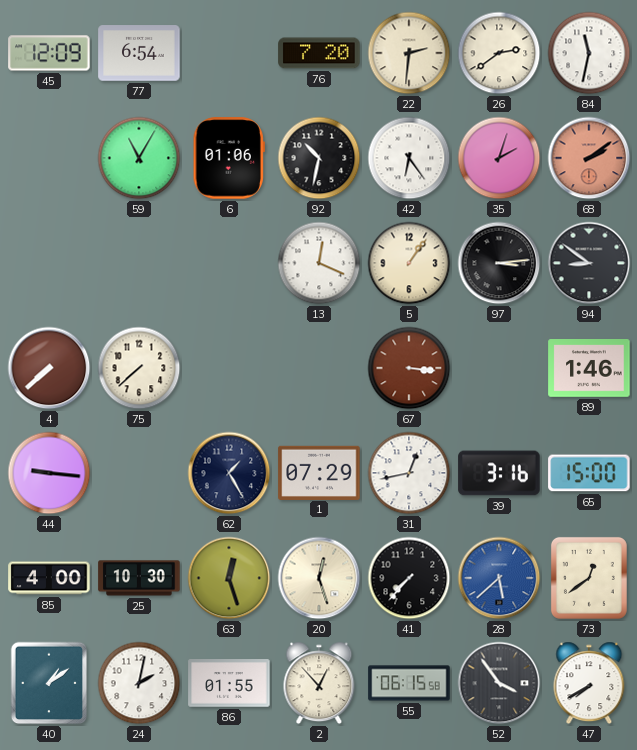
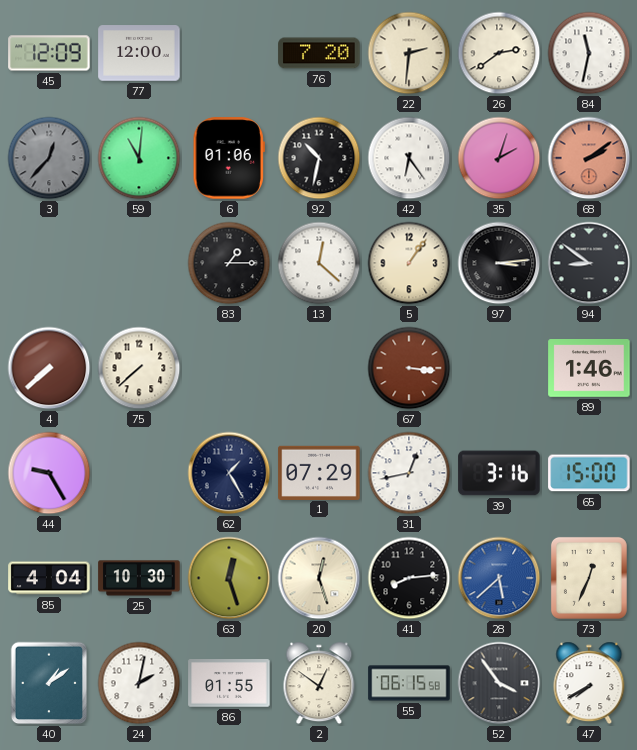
77: 6:54 -> 12:00
3: none -> 12:37
59: 11:05 -> 11:01
83: none -> 1:15
13: 12:19 -> 12:22
44: 9:16 -> 9:25
85: 4:00 -> 4:04
41: 7:37 -> 8:14
73: 12:39 -> 12:34
2: 12:53 -> 12:51
